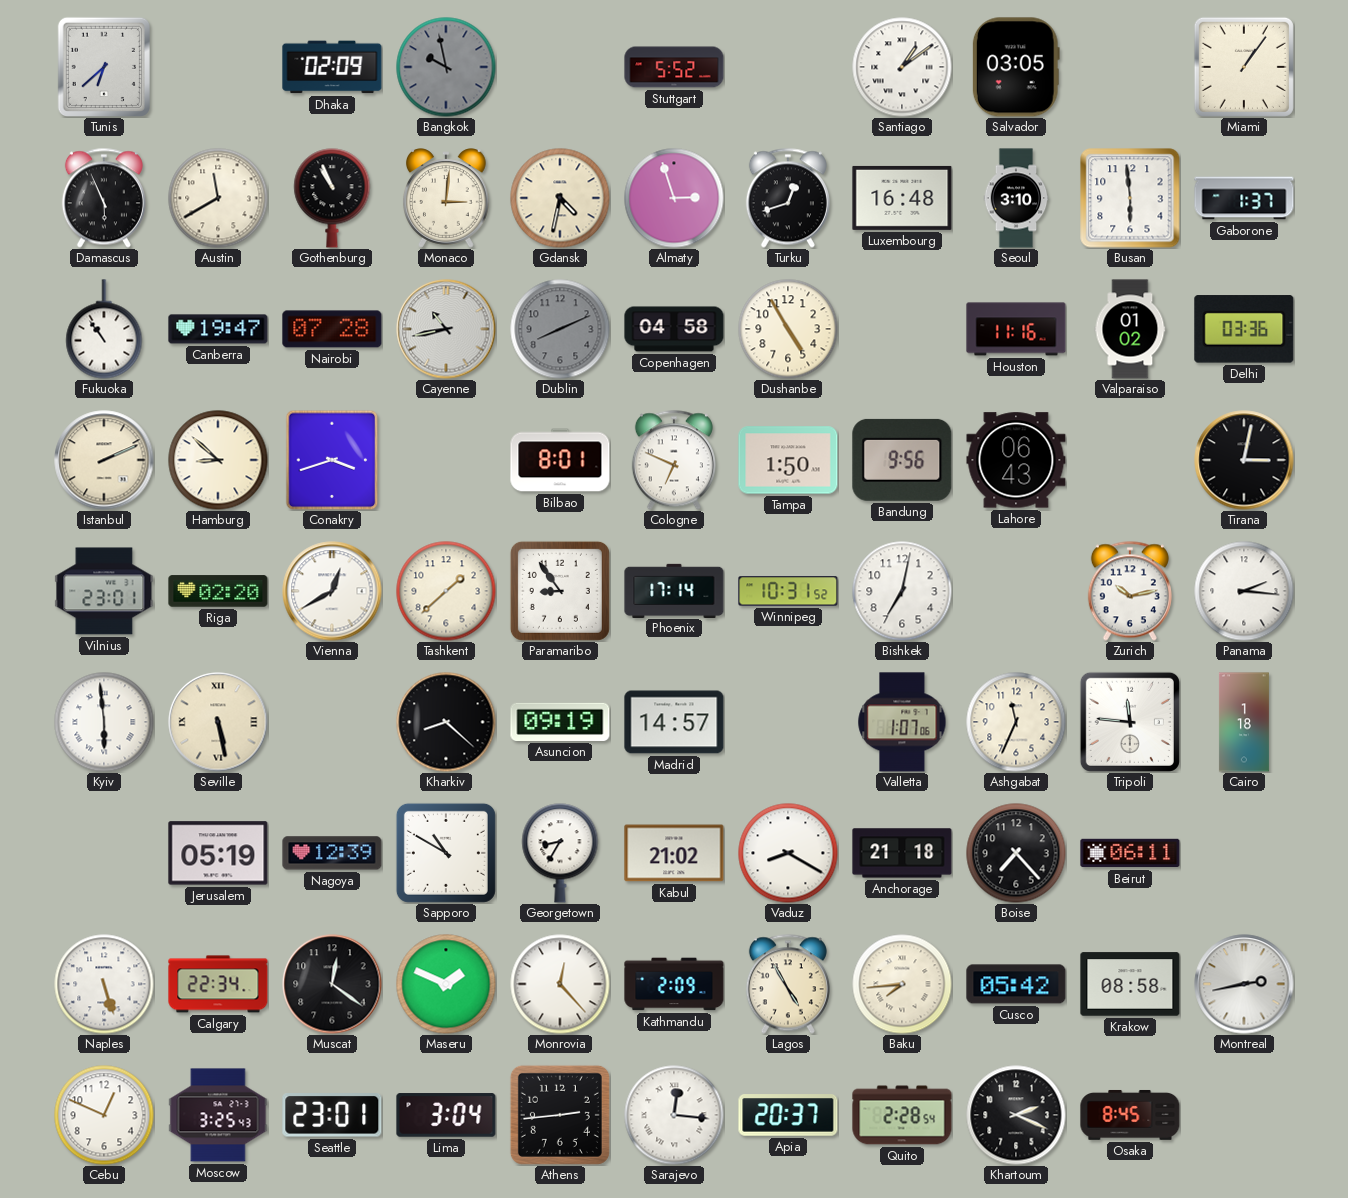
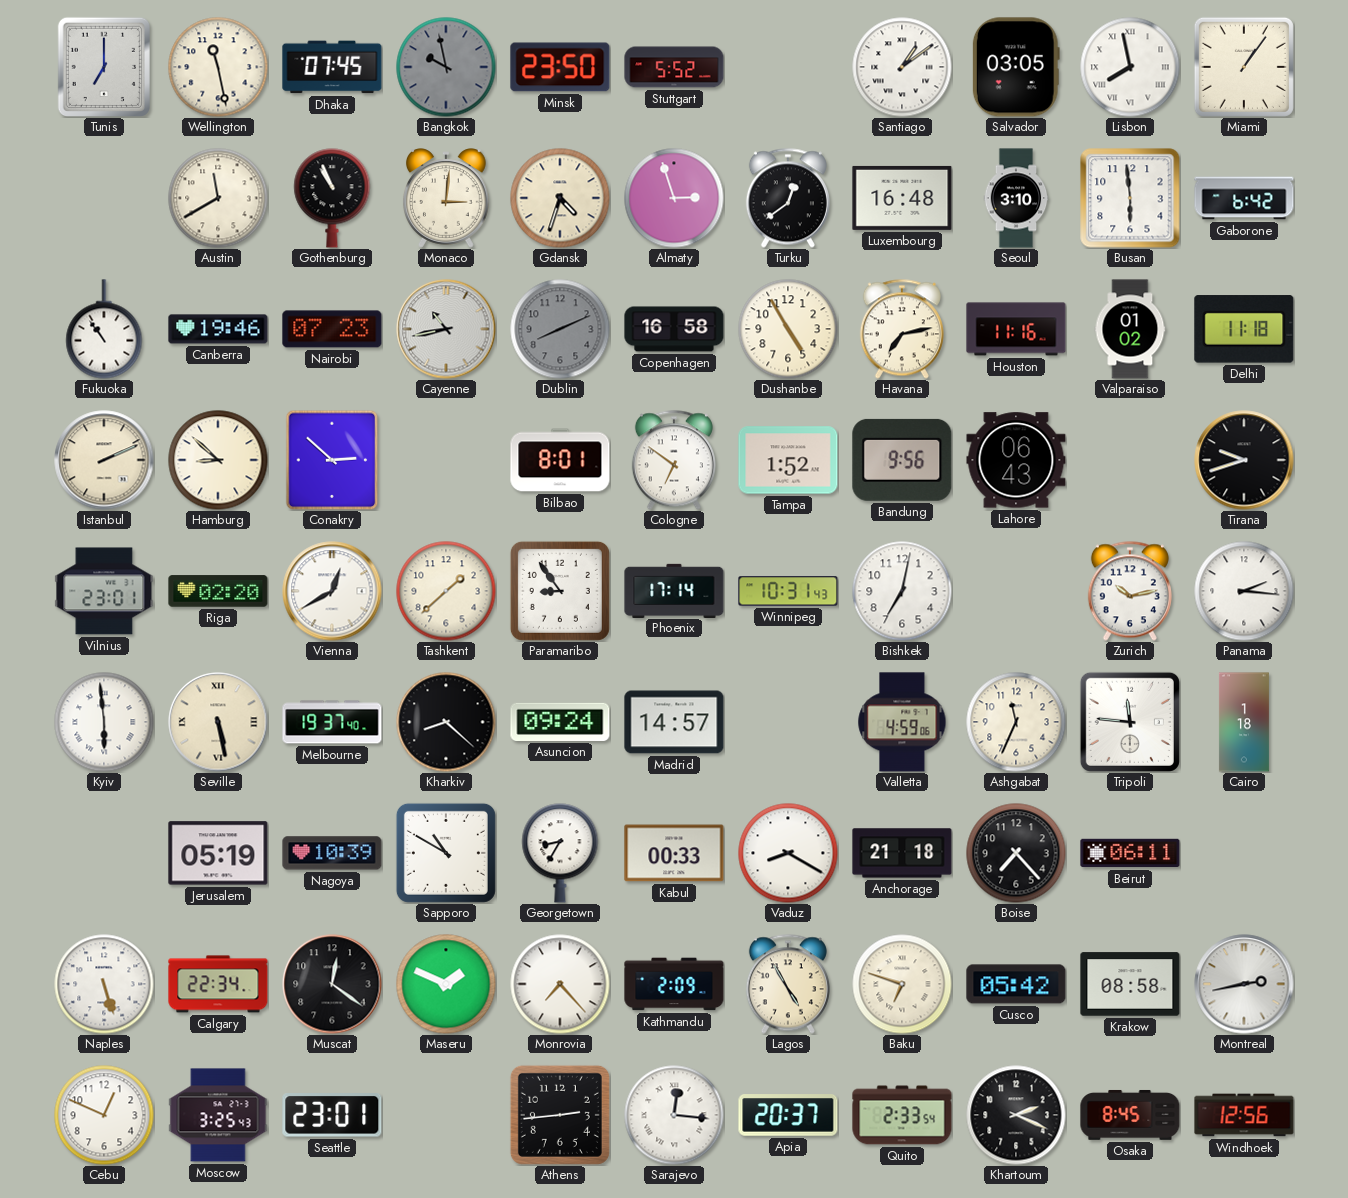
Tunis: 6:38 -> 7:00
Wellington: none -> 11:28
Dhaka: 02:09 -> 07:45
Minsk: none -> 23:50
Lisbon: none -> 7:58
Damascus: 5:56 -> none
Gdansk: 4:32 -> 4:33
Turku: 12:42 -> 12:39
Gaborone: 1:37 -> 6:42
Canberra: 19:47 -> 19:46
Nairobi: 07:28 -> 07:23
Copenhagen: 04:58 -> 16:58
Havana: none -> 7:13
Delhi: 03:36 -> 11:18
Conakry: 3:42 -> 2:52
Cologne: 6:49 -> 6:51
Tampa: 1:50 -> 1:52
Tirana: 3:02 -> 9:42
Winnipeg: 10:31:52 -> 10:31:43
Melbourne: none -> 19:37
Asuncion: 09:19 -> 09:24
Valletta: 1:07 -> 4:59
Nagoya: 12:39 -> 10:39
Kabul: 21:02 -> 00:33
Monrovia: 12:23 -> 7:23
Baku: 7:44 -> 6:48
Lima: 3:04 -> none
Quito: 2:28 -> 2:33
Windhoek: none -> 12:56
